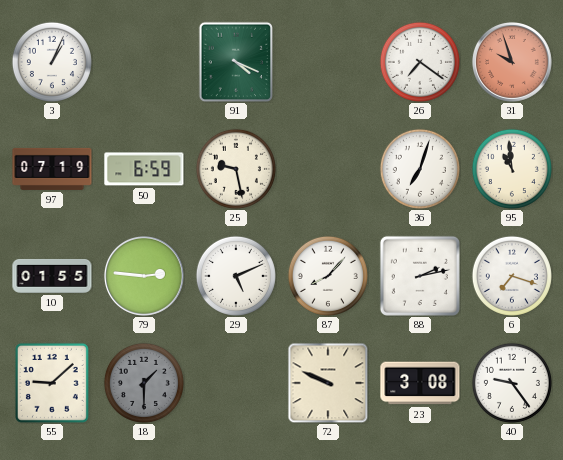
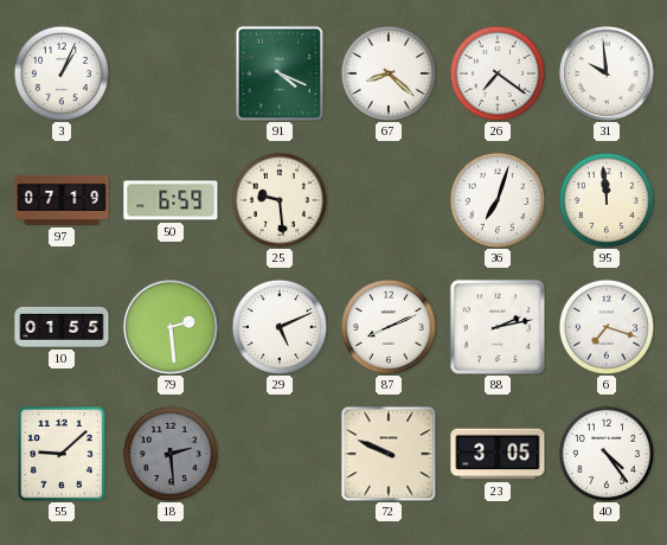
67: none -> 8:22
31: 9:57 -> 9:59
31 dial: salmon -> white
25: 9:28 -> 9:29
95: 10:59 -> 11:59
79: 2:46 -> 2:29
87: 8:07 -> 8:11
18: 1:30 -> 2:29
23: 3:08 -> 3:05
40: 9:24 -> 4:24
